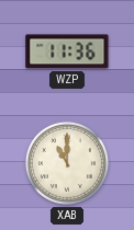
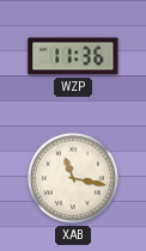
XAB: 11:00 -> 11:17
